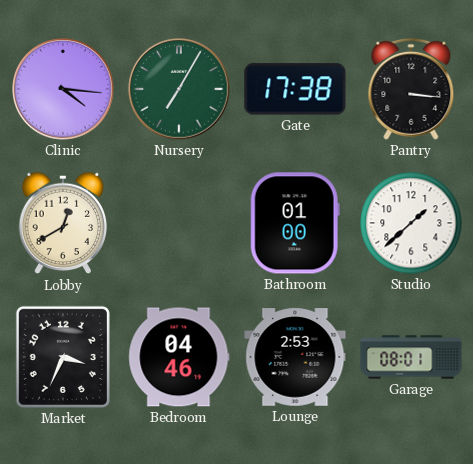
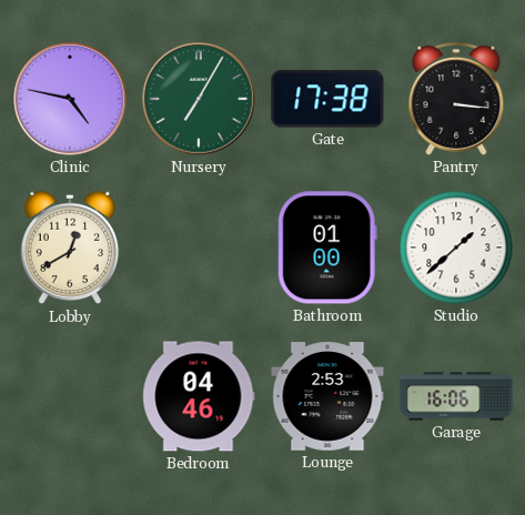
Clinic: 4:16 -> 4:47
Market: 3:34 -> none
Garage: 08:01 -> 16:06
